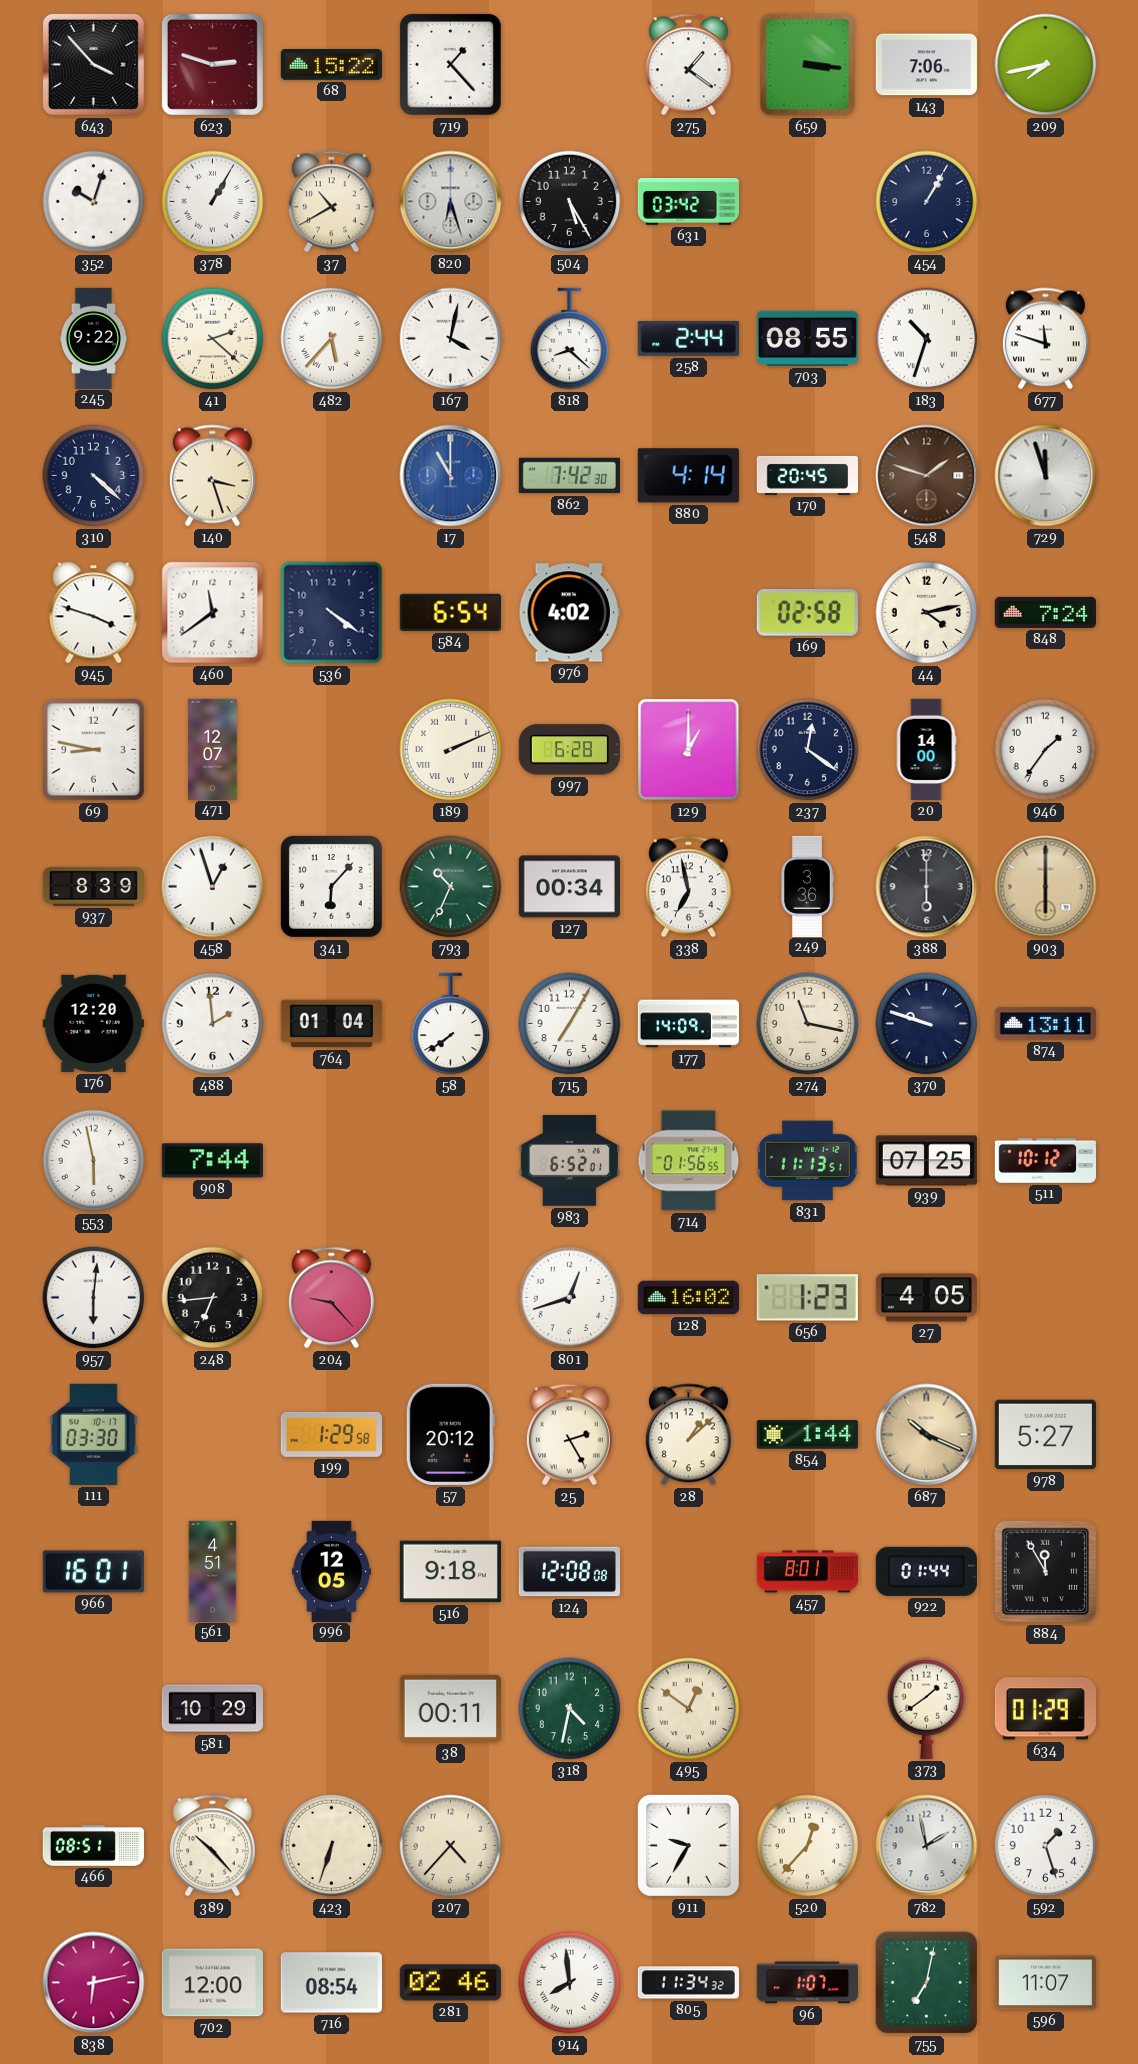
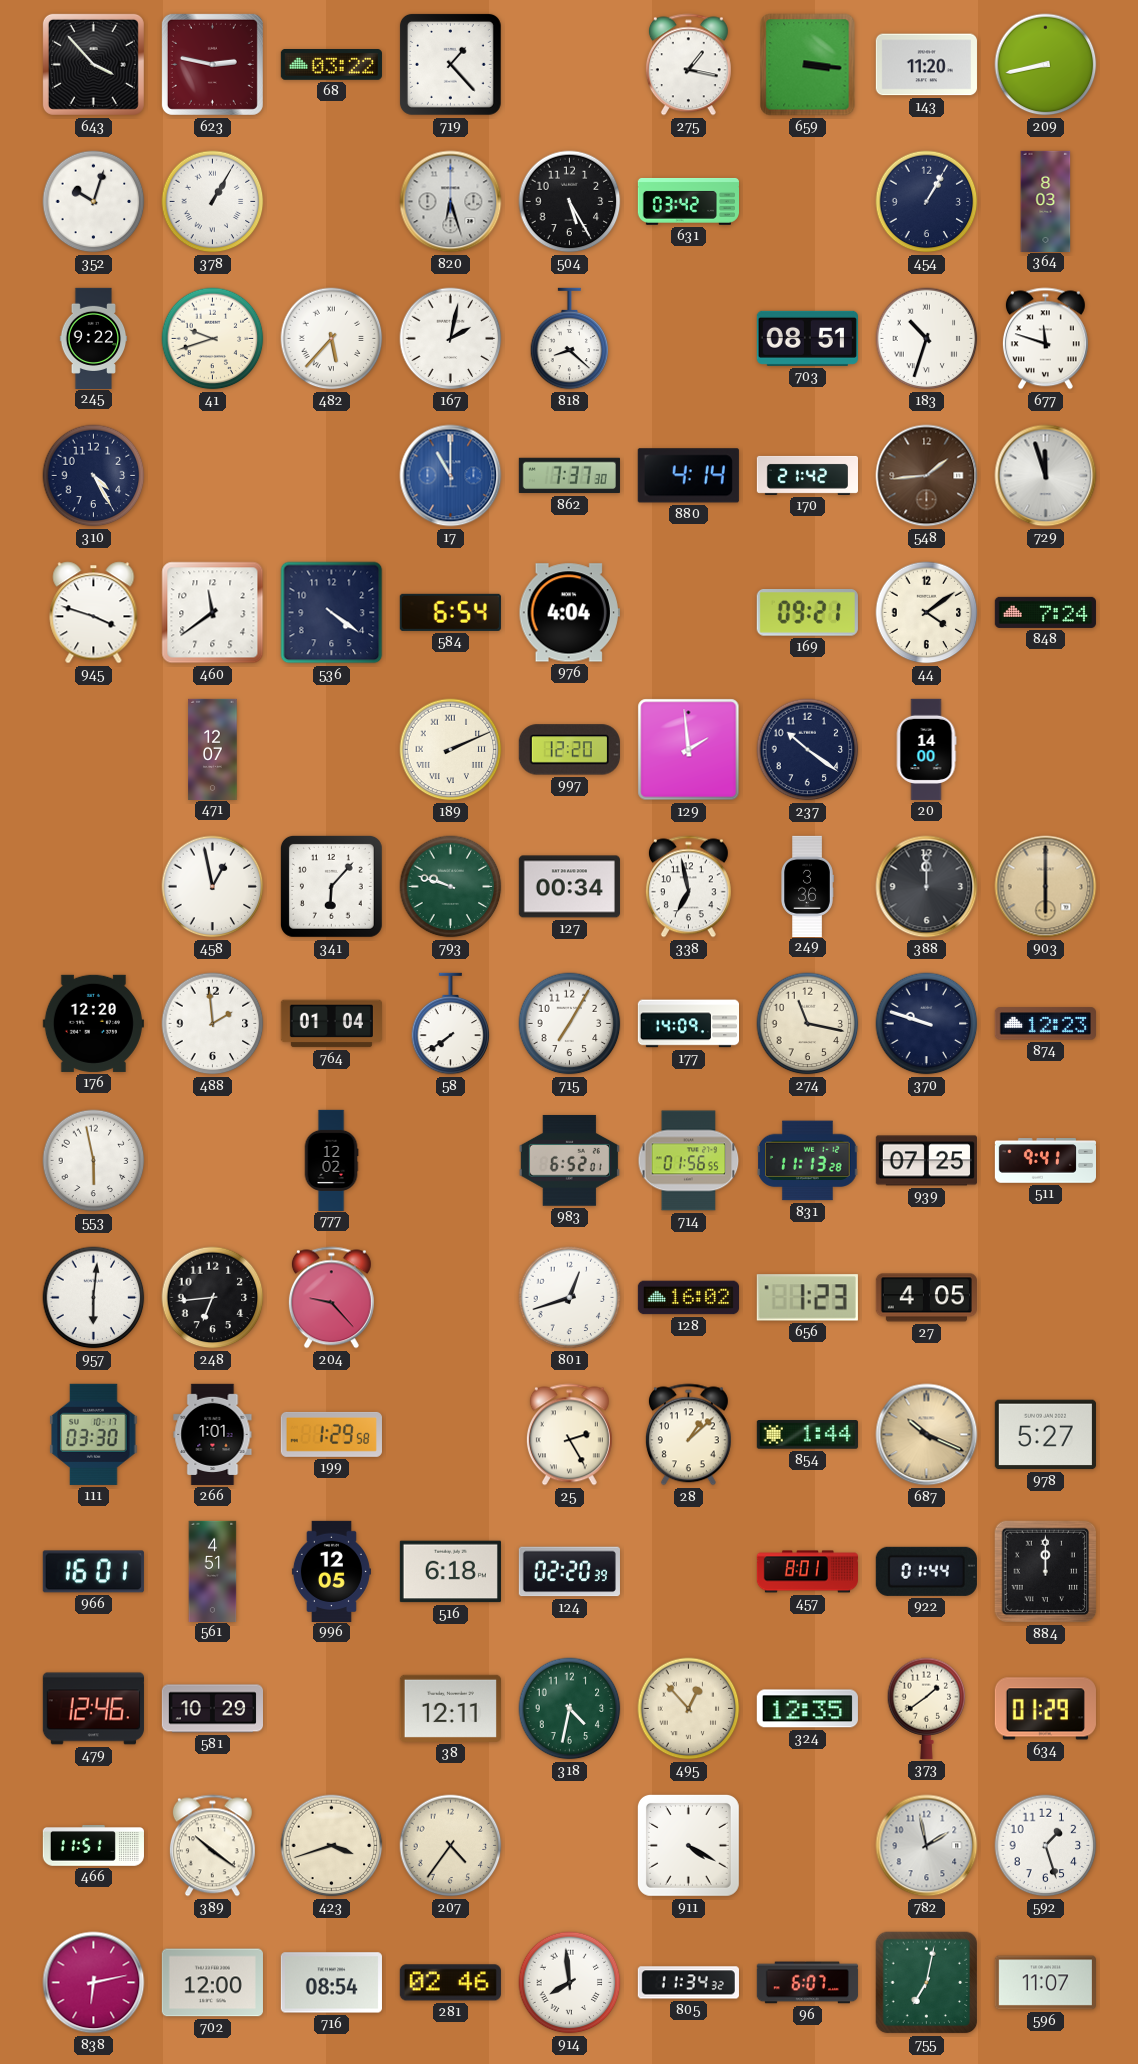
623: 2:48 -> 2:47
68: 15:22 -> 03:22
275: 1:21 -> 1:17
143: 7:06 -> 11:20
209: 7:43 -> 8:43
37: 10:40 -> none
364: none -> 8:03
41: 2:22 -> 9:42
167: 4:02 -> 2:02
258: 2:44 -> none
703: 08:55 -> 08:51
310: 4:22 -> 4:25
140: 3:27 -> none
862: 7:42 -> 7:37
170: 20:45 -> 21:42
548: 1:48 -> 1:44
976: 4:02 -> 4:04
169: 02:58 -> 09:21
44: 4:13 -> 4:09
69: 8:47 -> none
997: 6:28 -> 12:20
129: 1:00 -> 1:59
237: 12:21 -> 10:21
946: 1:36 -> none
937: 8:39 -> none
458: 12:57 -> 12:58
793: 10:34 -> 9:48
388: 6:00 -> 12:00
874: 13:11 -> 12:23
908: 7:44 -> none
777: none -> 12:02
831: 11:13:51 -> 11:13:28
511: 10:12 -> 9:41
266: none -> 1:01
57: 20:12 -> none
516: 9:18 -> 6:18
124: 12:08 -> 02:20
884: 11:55 -> 12:00
479: none -> 12:46
38: 00:11 -> 12:11
495: 12:51 -> 12:53
324: none -> 12:35
466: 08:51 -> 11:51
389: 10:23 -> 10:21
423: 6:33 -> 3:42
207: 4:37 -> 4:36
911: 9:35 -> 4:20
520: 12:37 -> none
96: 1:07 -> 6:07
